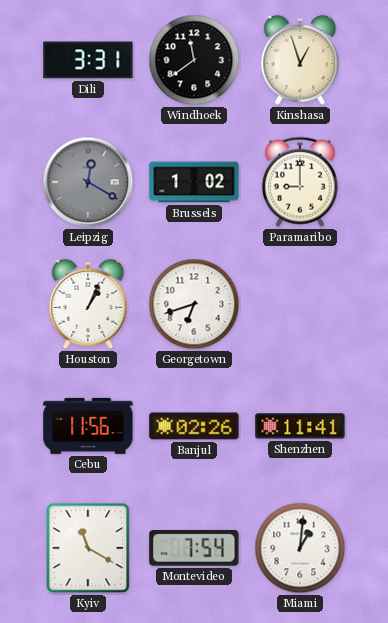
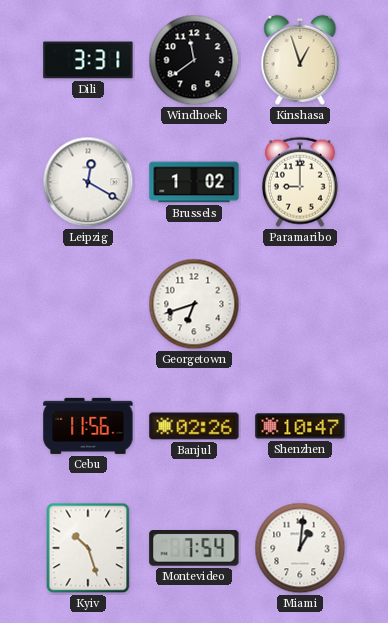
Leipzig dial: grey -> white
Houston: 1:04 -> none
Shenzhen: 11:41 -> 10:47
Kyiv: 11:20 -> 10:27
